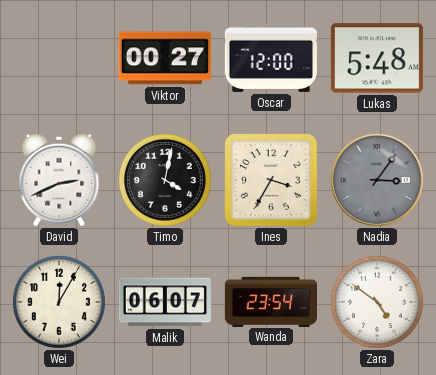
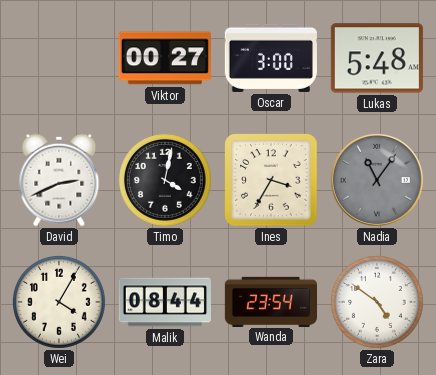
Oscar: 12:00 -> 3:00
Nadia: 3:06 -> 11:06
Wei: 12:05 -> 4:05
Malik: 06:07 -> 08:44
